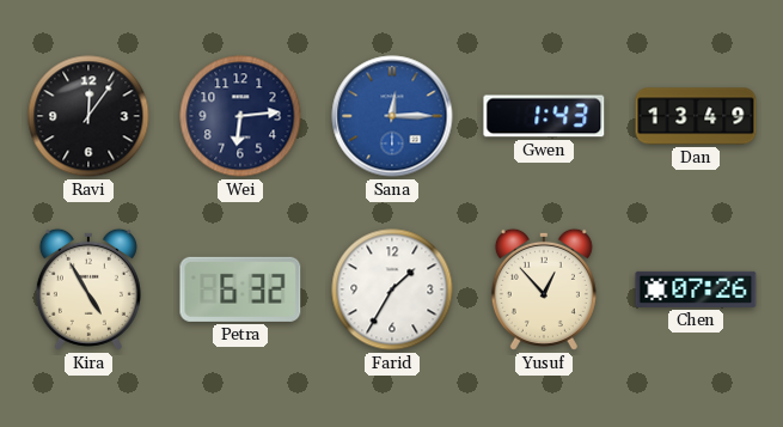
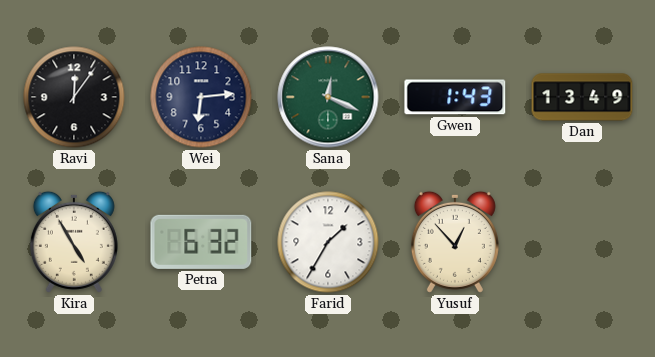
Sana: 12:15 -> 12:19
Sana dial: blue -> green
Chen: 07:26 -> none
